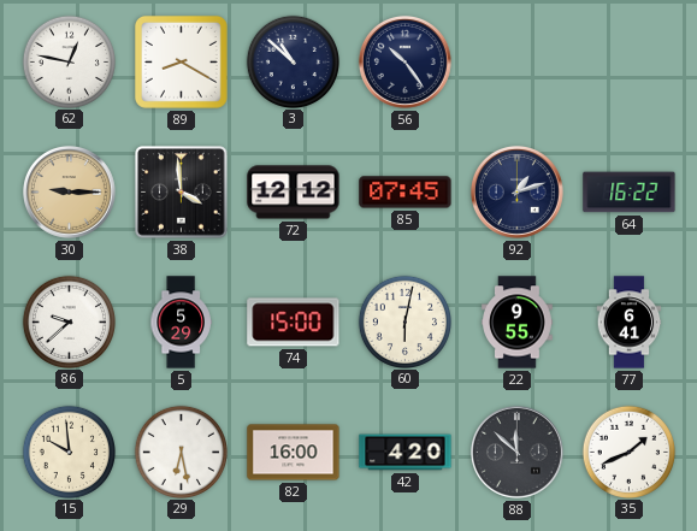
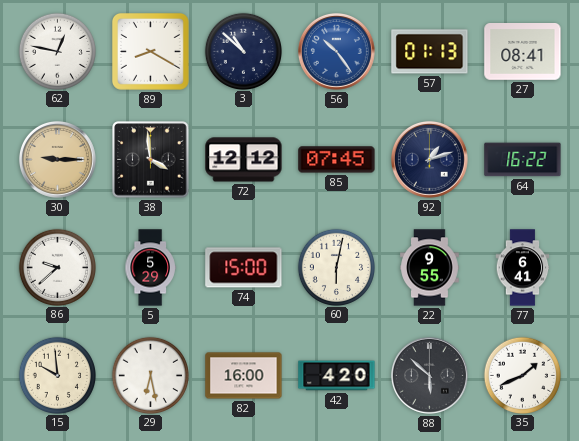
56 dial: navy -> blue
57: none -> 01:13
27: none -> 08:41
88: 11:52 -> 5:52
